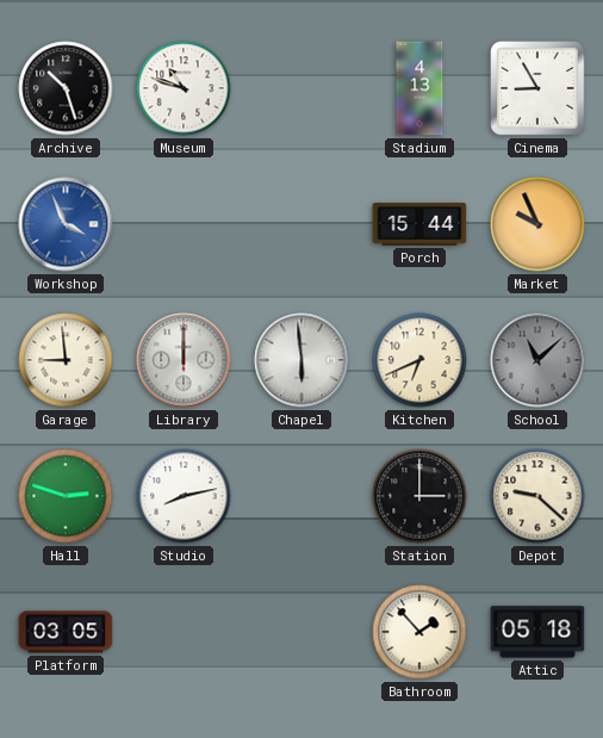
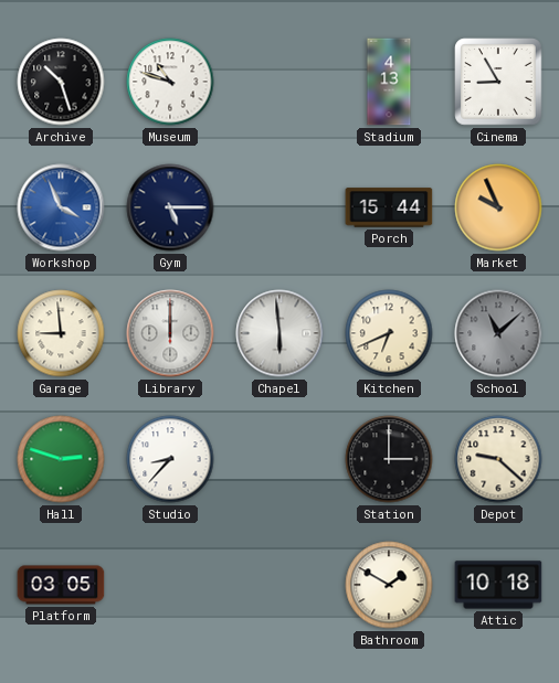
Gym: none -> 5:15
Studio: 8:13 -> 8:37
Bathroom: 1:53 -> 1:50
Attic: 05:18 -> 10:18
